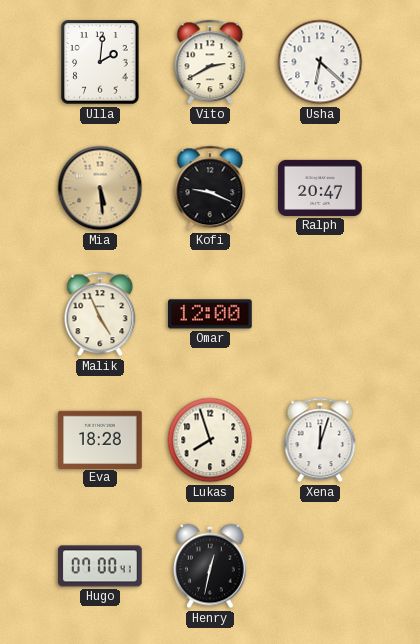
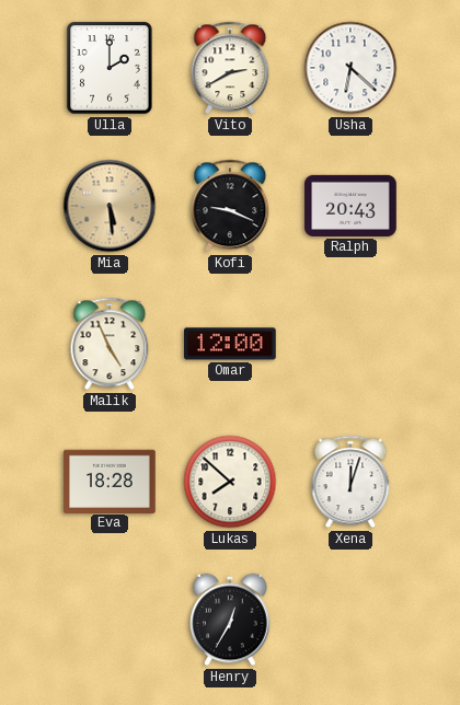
Ulla: 2:01 -> 2:00
Ralph: 20:47 -> 20:43
Lukas: 7:57 -> 7:52
Hugo: 07:00 -> none
Henry: 12:32 -> 12:35
